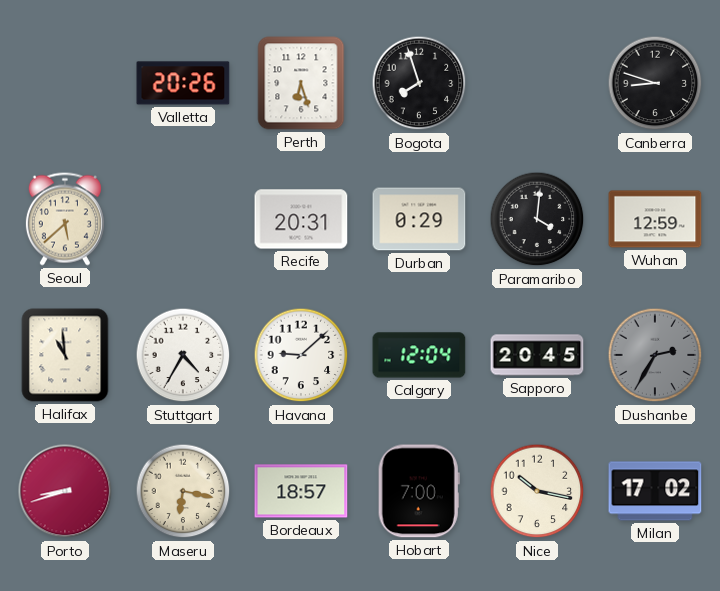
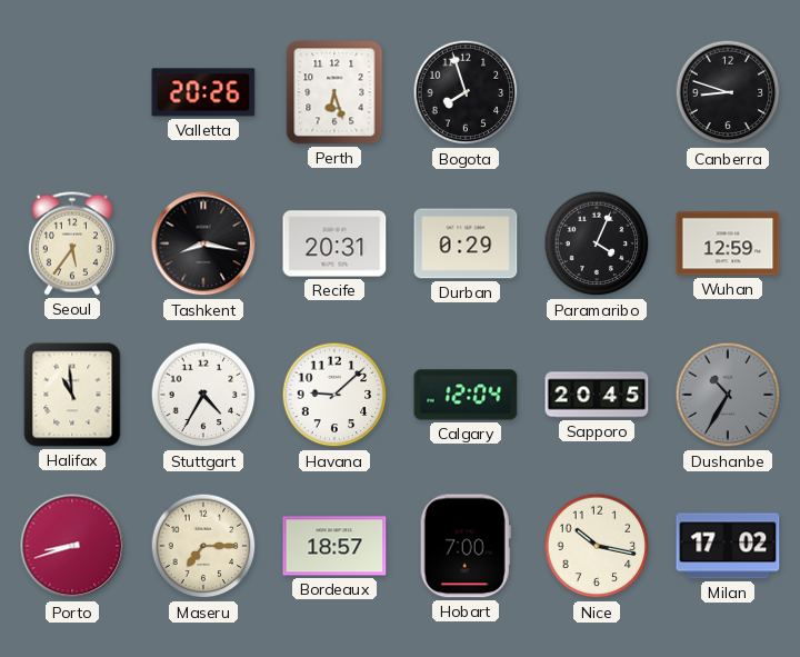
Seoul: 5:38 -> 5:36
Tashkent: none -> 8:17
Paramaribo: 4:01 -> 4:04
Dushanbe: 2:35 -> 10:35
Maseru: 6:17 -> 7:15
